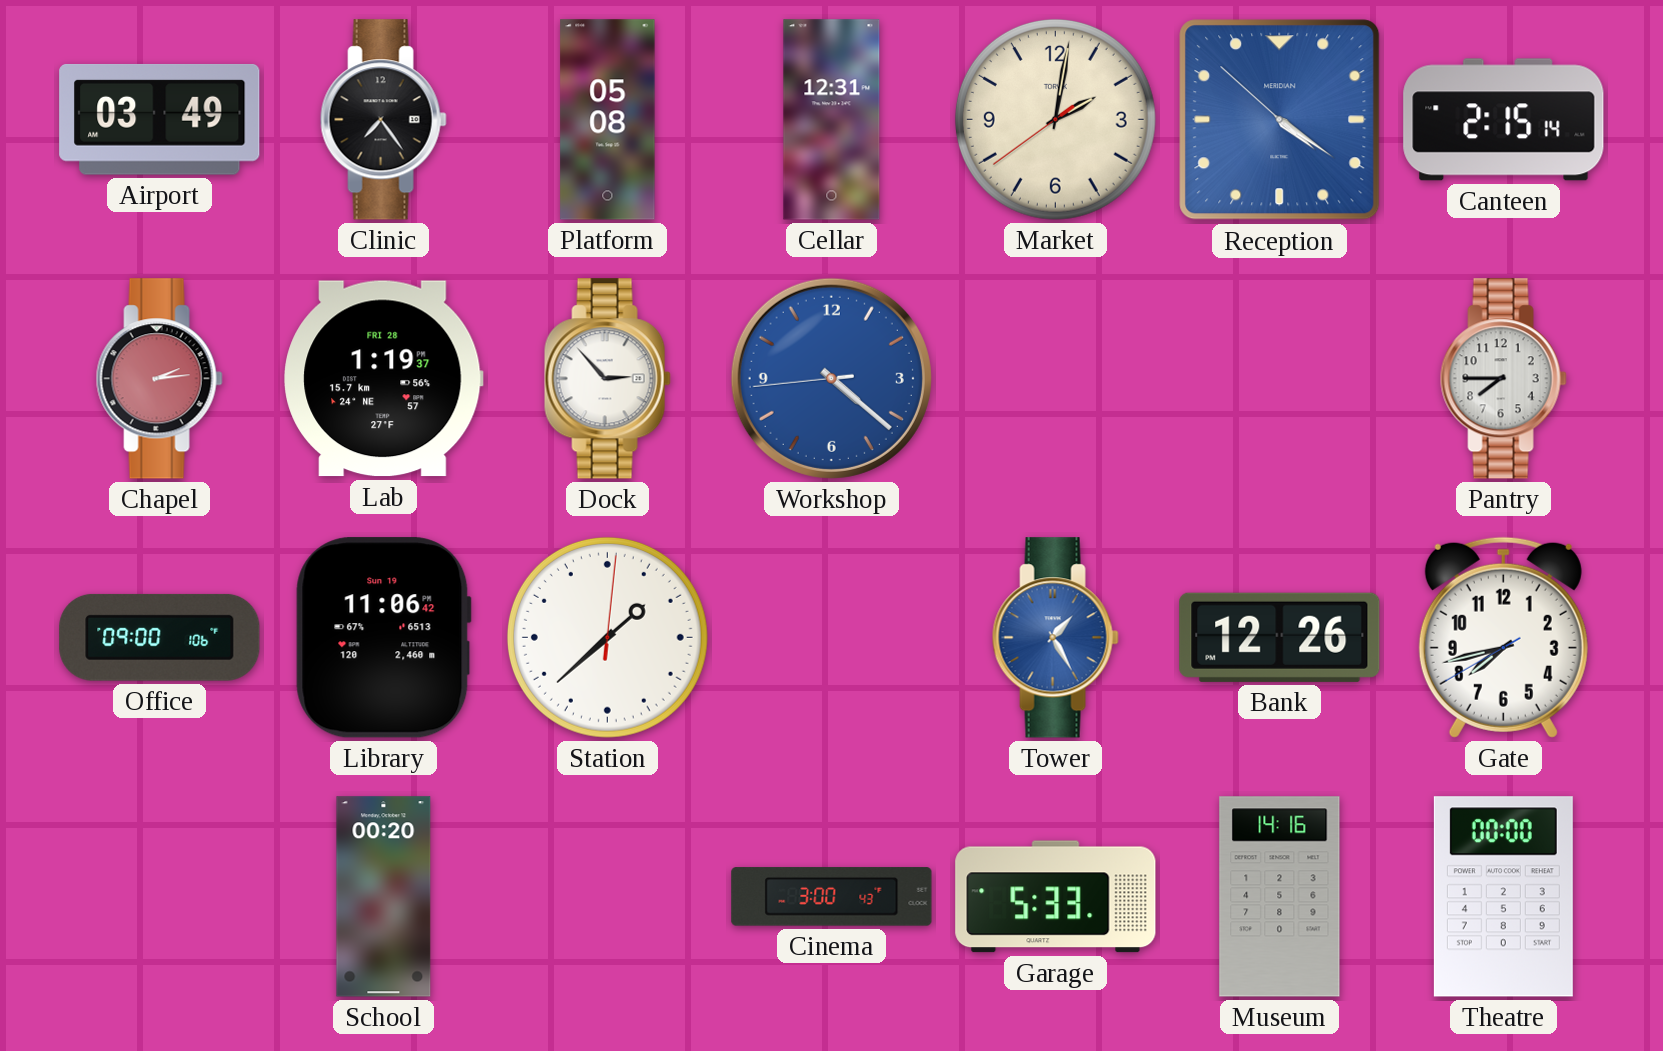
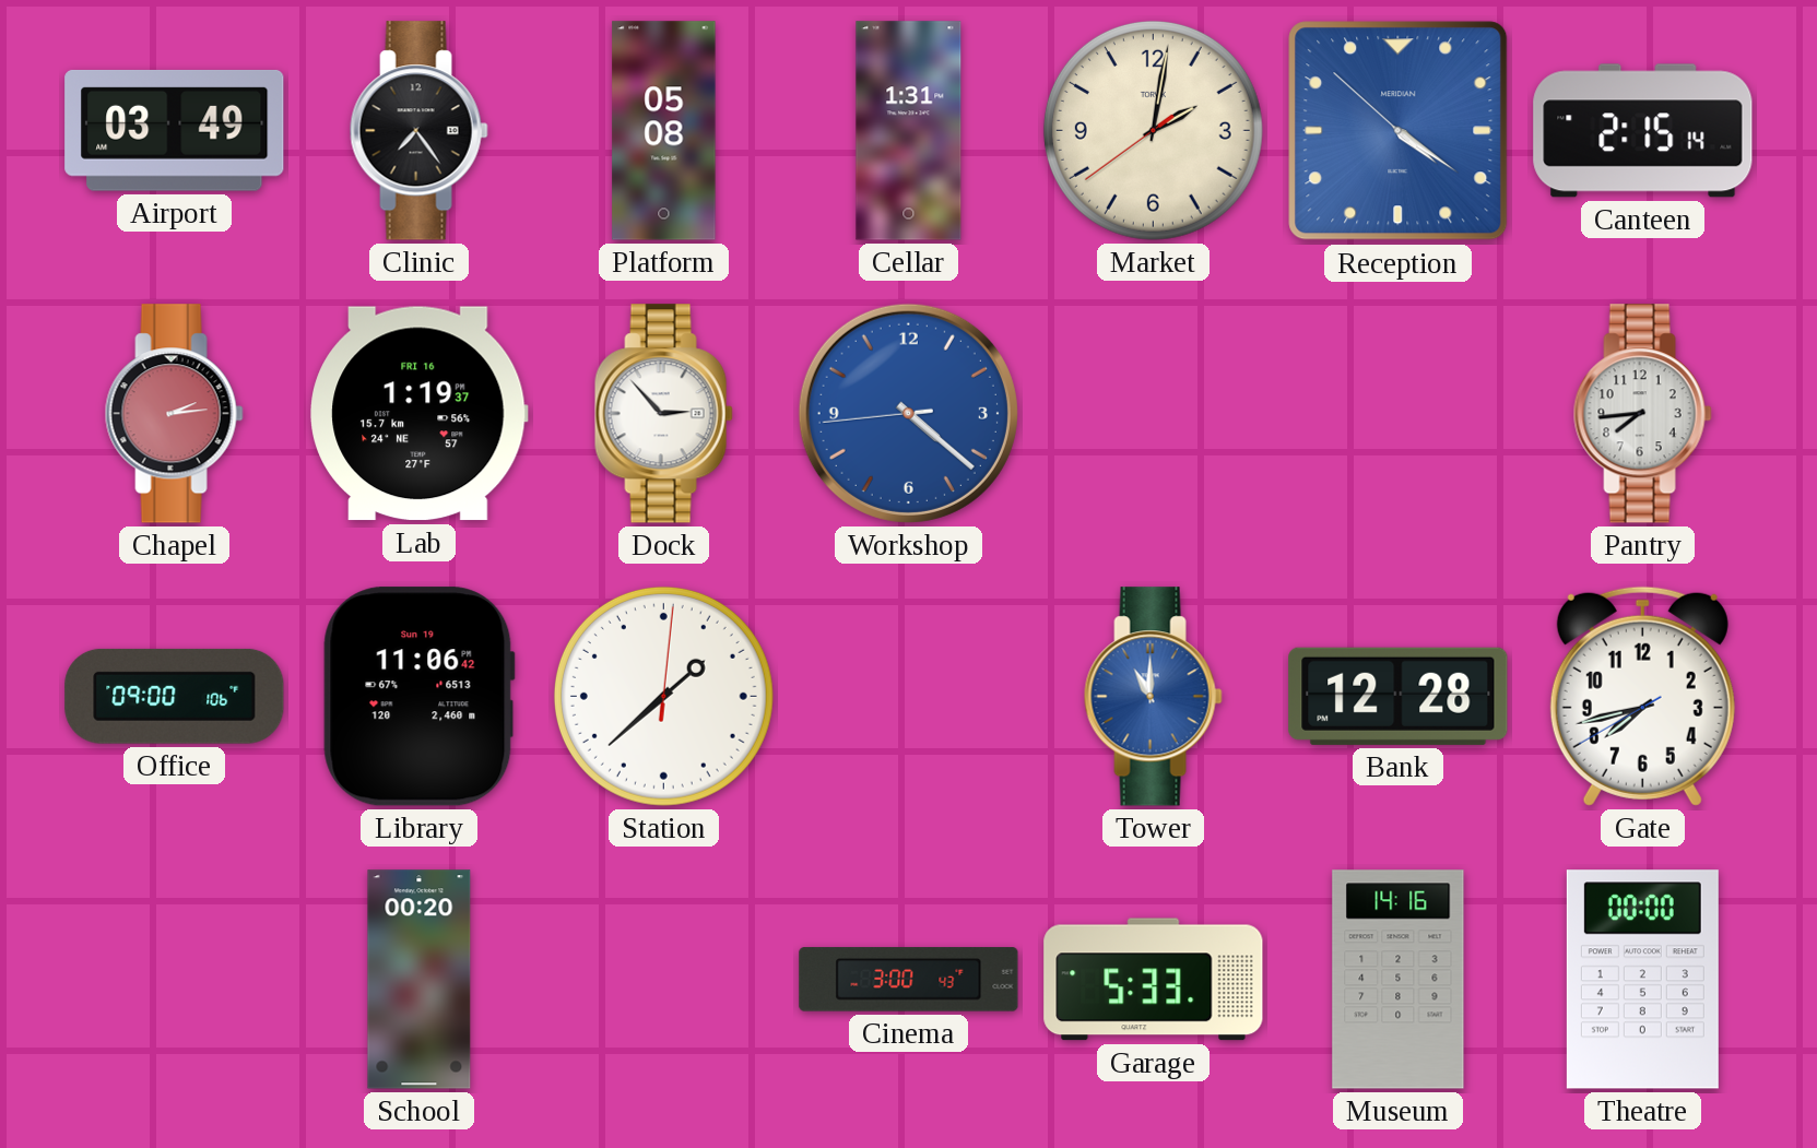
Cellar: 12:31 -> 1:31
Lab date: FRI 28 -> FRI 16
Pantry: 7:45 -> 7:44
Tower: 1:25 -> 11:00
Bank: 12:26 -> 12:28
